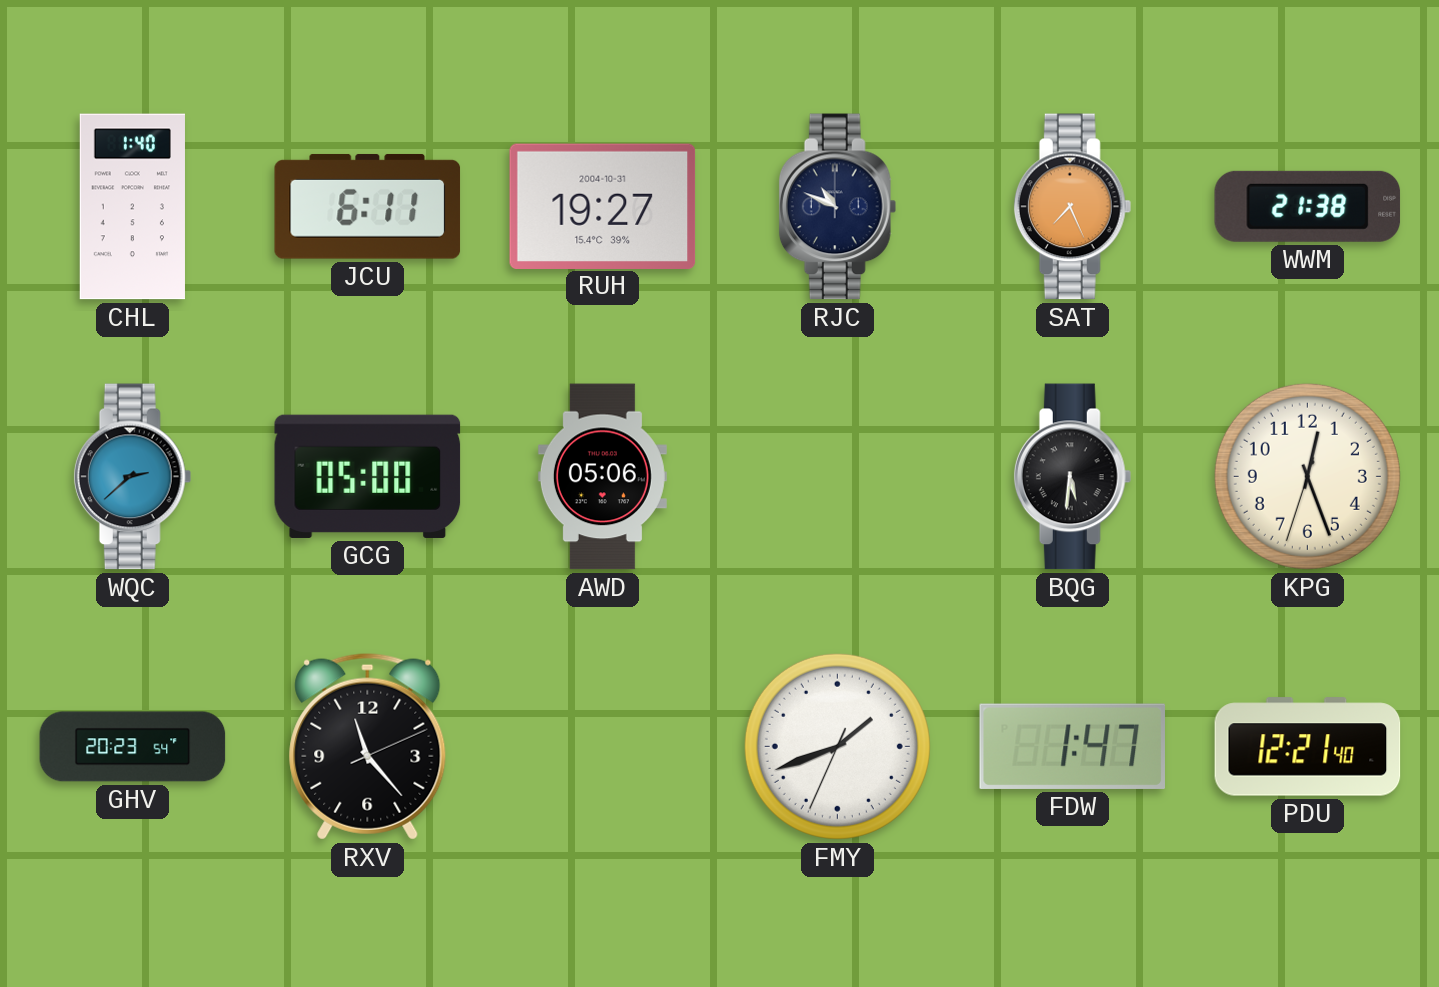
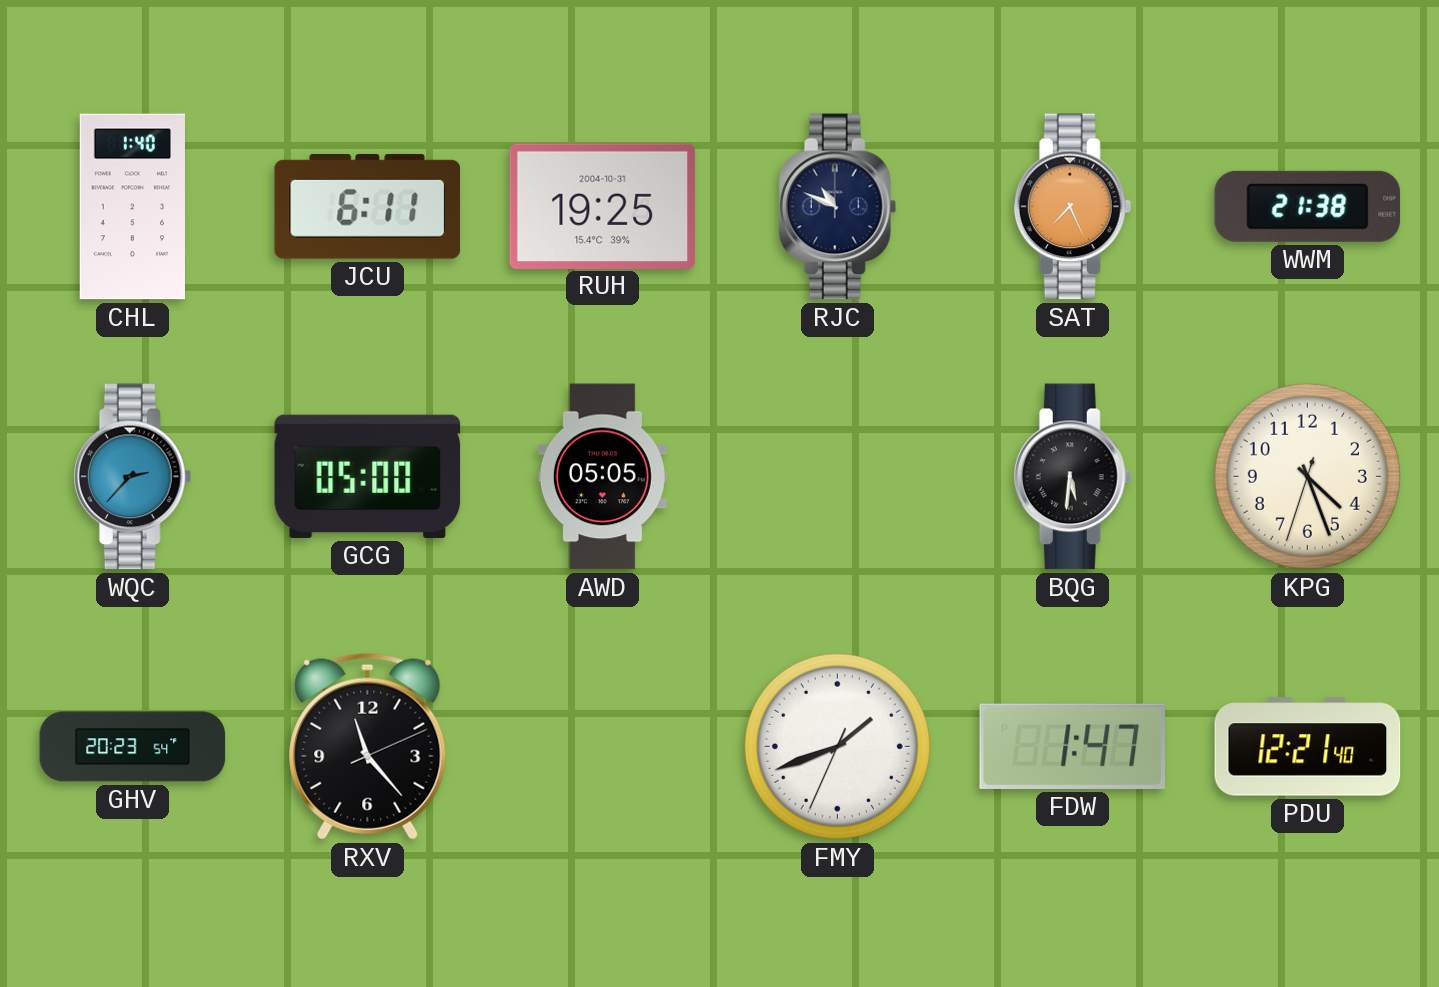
RUH: 19:27 -> 19:25
WQC: 2:38 -> 2:37
AWD: 05:06 -> 05:05
KPG: 12:26 -> 4:26
